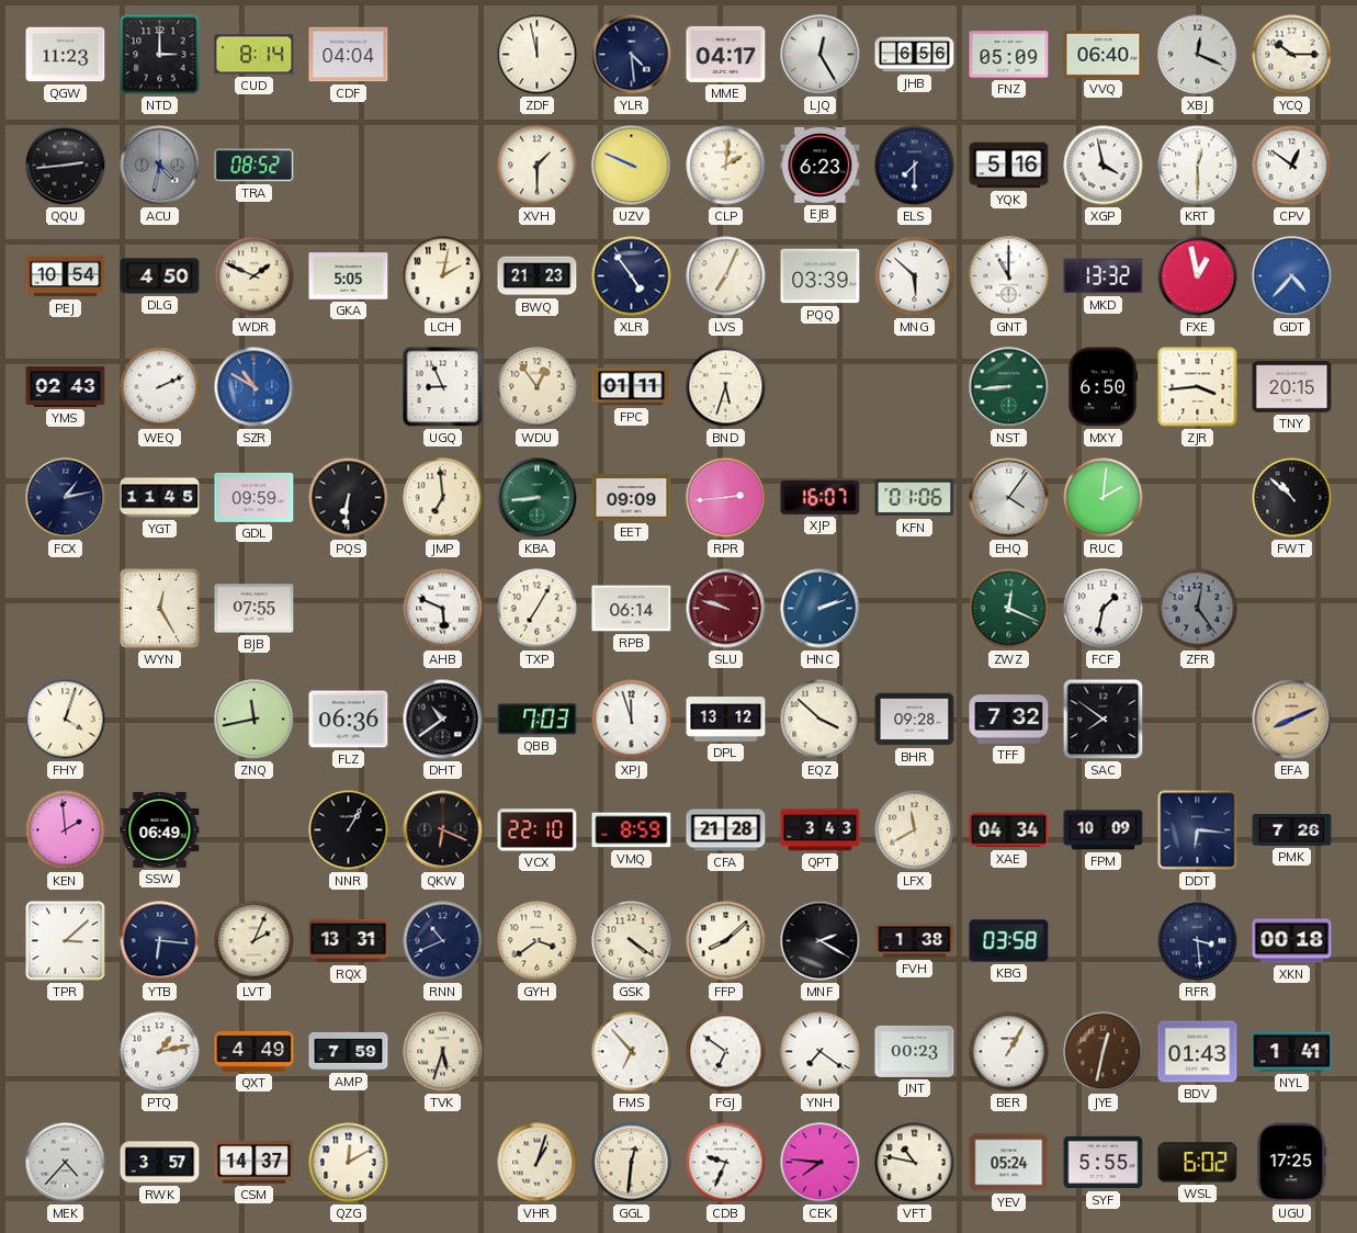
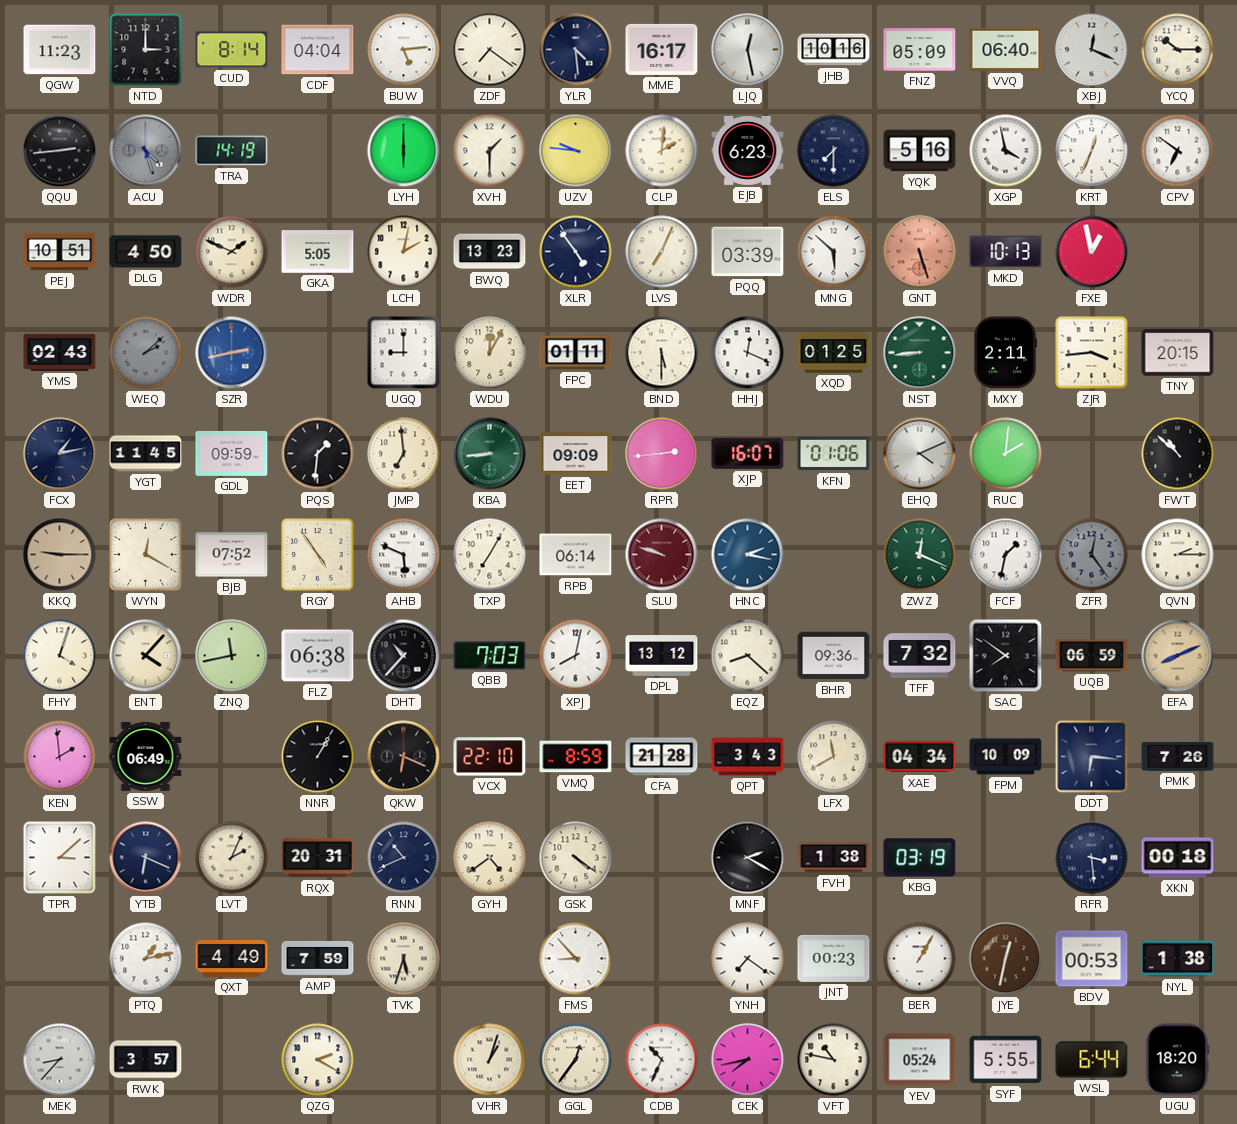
BUW: none -> 5:14
ZDF: 11:58 -> 7:21
MME: 04:17 -> 16:17
LJQ: 12:25 -> 12:28
JHB: 6:56 -> 10:16
ACU: 4:32 -> 4:27
TRA: 08:52 -> 14:19
LYH: none -> 6:00
UZV: 9:49 -> 9:46
KRT: 12:30 -> 12:34
CPV: 12:51 -> 6:51
PEJ: 10:54 -> 10:51
BWQ: 21:23 -> 13:23
GNT: 11:00 -> 5:27
GNT dial: white -> salmon
MKD: 13:32 -> 10:13
GDT: 4:37 -> none
WEQ: 2:11 -> 2:08
WEQ dial: white -> grey
SZR: 10:50 -> 2:43
UGQ: 8:56 -> 9:00
WDU: 12:54 -> 12:05
BND: 5:33 -> 5:30
HHJ: none -> 12:19
XQD: none -> 01:25
MXY: 6:50 -> 2:11
PQS: 6:31 -> 1:31
EHQ: 4:06 -> 4:11
KKQ: none -> 9:15
WYN: 12:25 -> 12:20
BJB: 07:55 -> 07:52
RGY: none -> 4:54
HNC: 2:12 -> 2:17
QVN: none -> 2:15
ENT: none -> 4:07
FLZ: 06:36 -> 06:38
DHT: 10:39 -> 10:37
XPJ: 11:57 -> 8:02
EQZ: 3:52 -> 8:22
BHR: 09:28 -> 09:36
UQB: none -> 06:59
YTB: 6:16 -> 6:19
RQX: 13:31 -> 20:31
GYH: 3:39 -> 4:39
FFP: 8:08 -> none
KBG: 03:58 -> 03:19
FMS: 6:53 -> 8:53
FGJ: 6:51 -> none
BDV: 01:43 -> 00:53
NYL: 1:41 -> 1:38
MEK: 4:37 -> 8:37
CSM: 14:37 -> none
QZG: 12:10 -> 2:20
GGL: 12:31 -> 12:36
CDB: 9:34 -> 10:34
CEK: 7:46 -> 7:43
WSL: 6:02 -> 6:44
UGU: 17:25 -> 18:20
